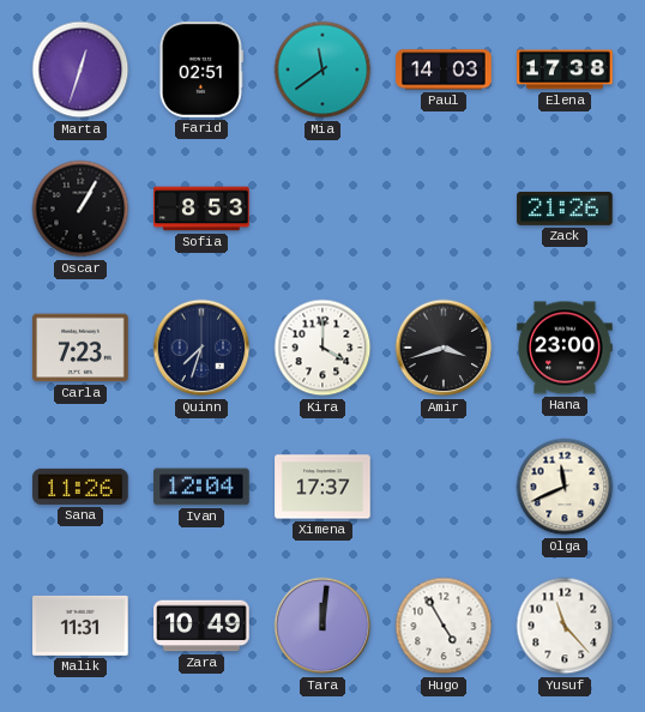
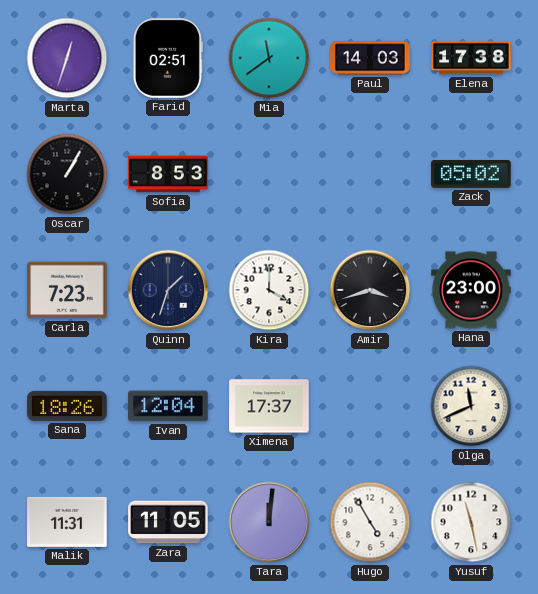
Zack: 21:26 -> 05:02
Quinn: 7:33 -> 1:33
Sana: 11:26 -> 18:26
Zara: 10:49 -> 11:05
Yusuf: 11:23 -> 11:28
